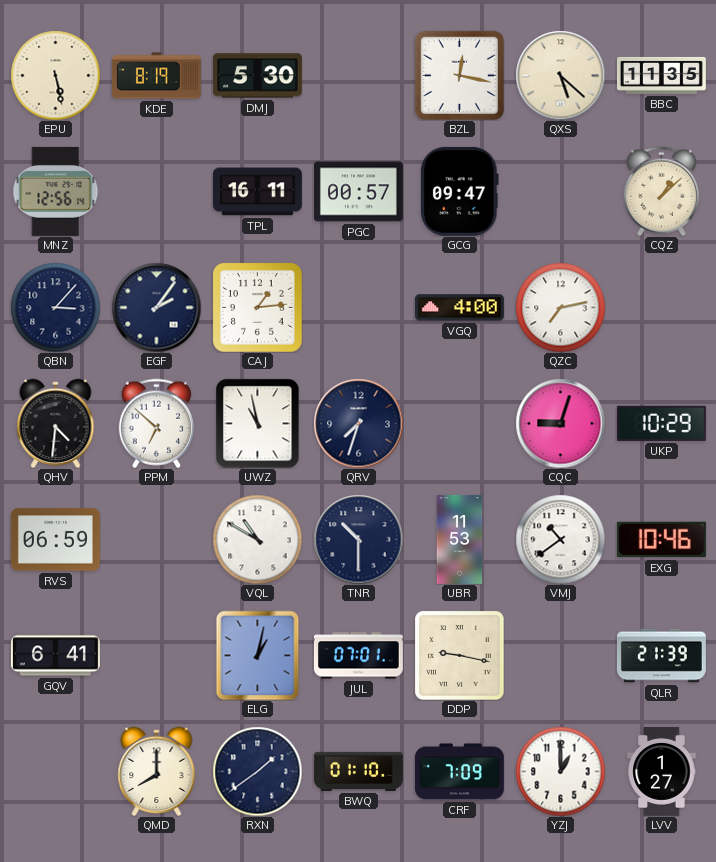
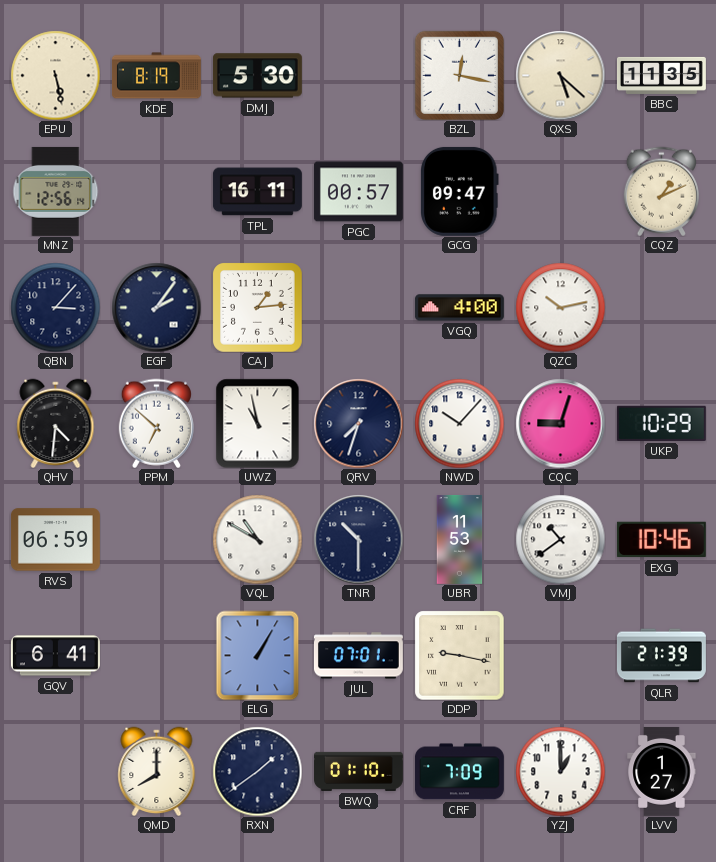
CQZ: 1:08 -> 1:11
QZC: 7:13 -> 10:13
NWD: none -> 10:07
ELG: 1:02 -> 1:05
